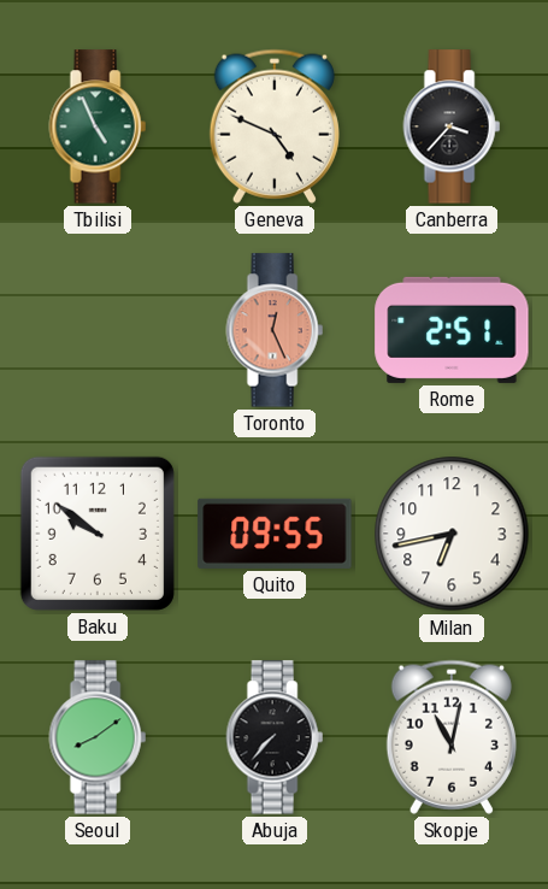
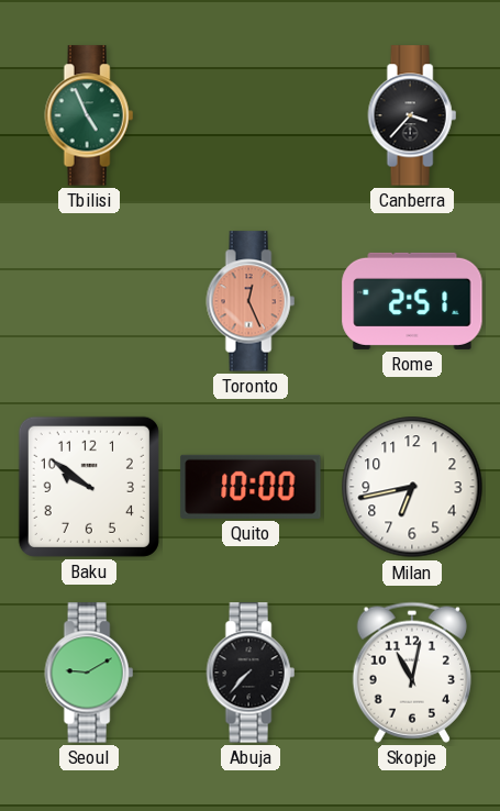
Geneva: 4:49 -> none
Quito: 09:55 -> 10:00
Seoul: 8:09 -> 9:10
